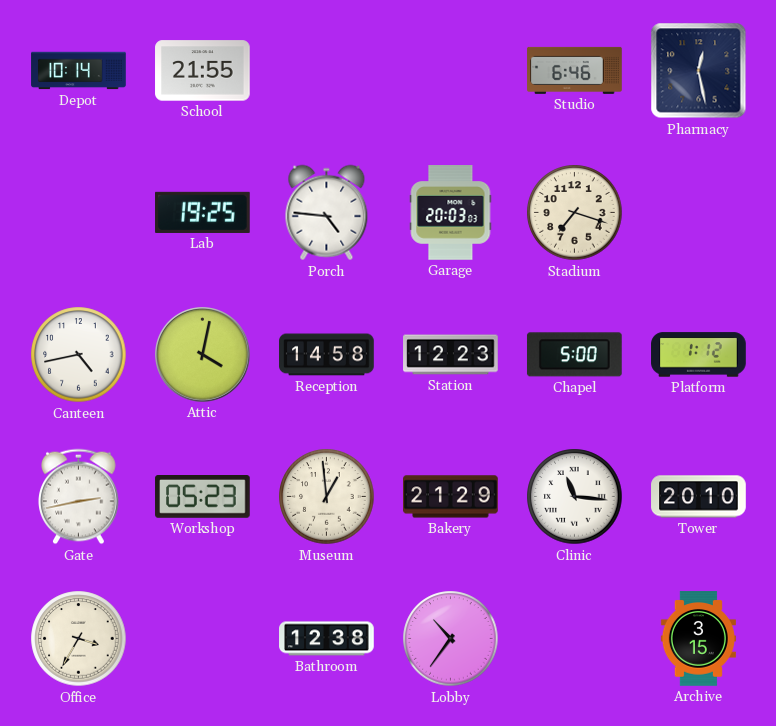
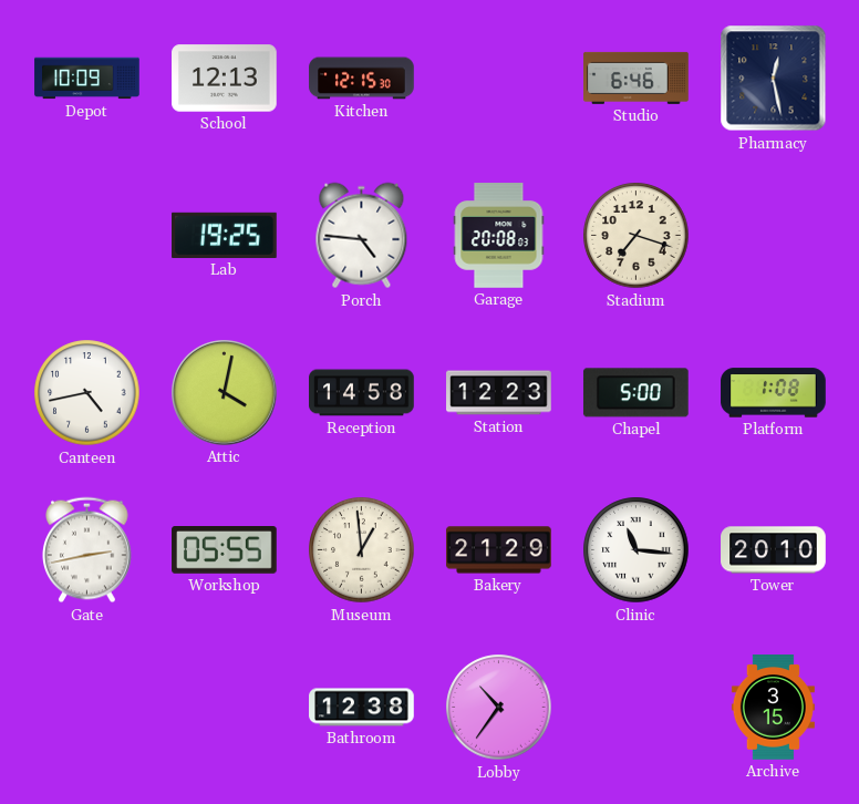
Depot: 10:14 -> 10:09
School: 21:55 -> 12:13
Kitchen: none -> 12:15
Garage: 20:03 -> 20:08
Platform: 1:12 -> 1:08
Workshop: 05:23 -> 05:55
Office: 3:35 -> none
